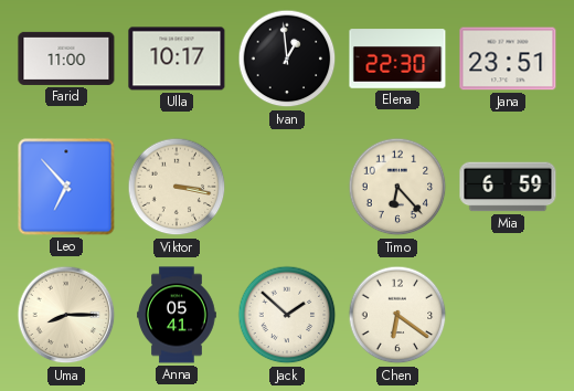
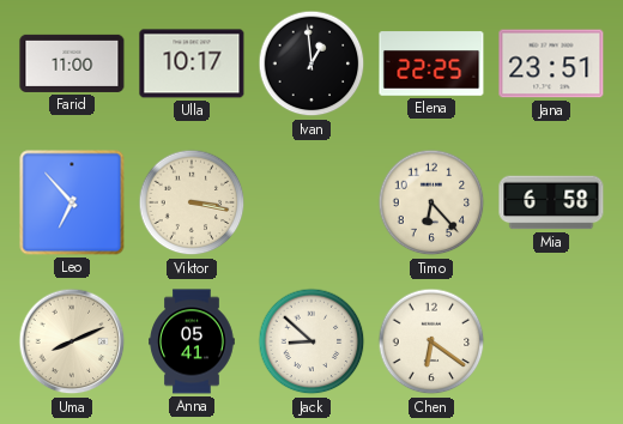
Elena: 22:30 -> 22:25
Mia: 6:59 -> 6:58
Uma: 8:15 -> 8:11
Jack: 1:52 -> 8:52
